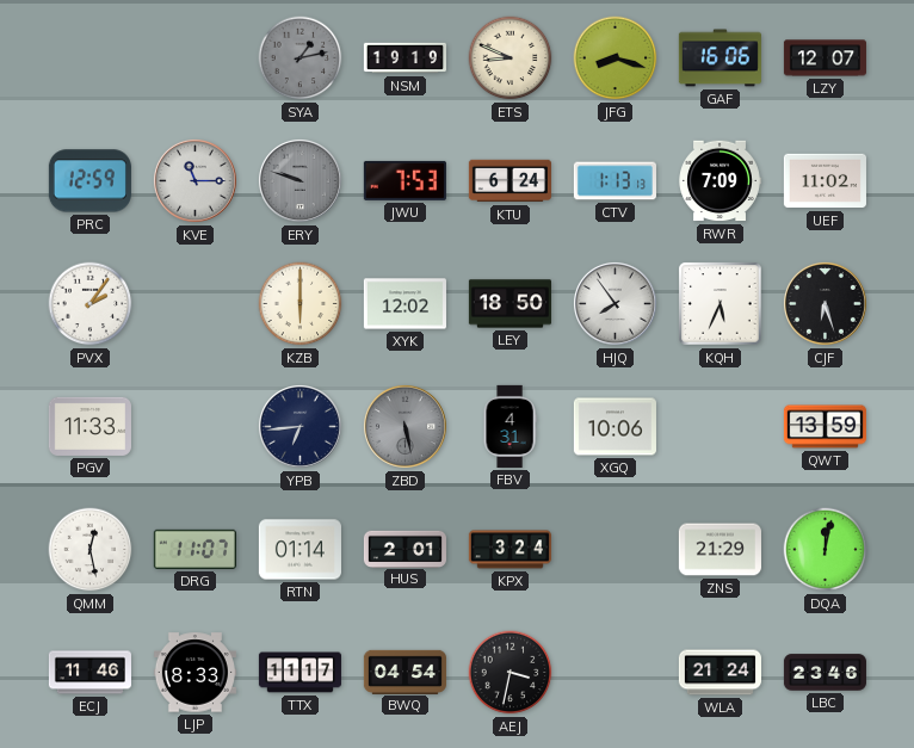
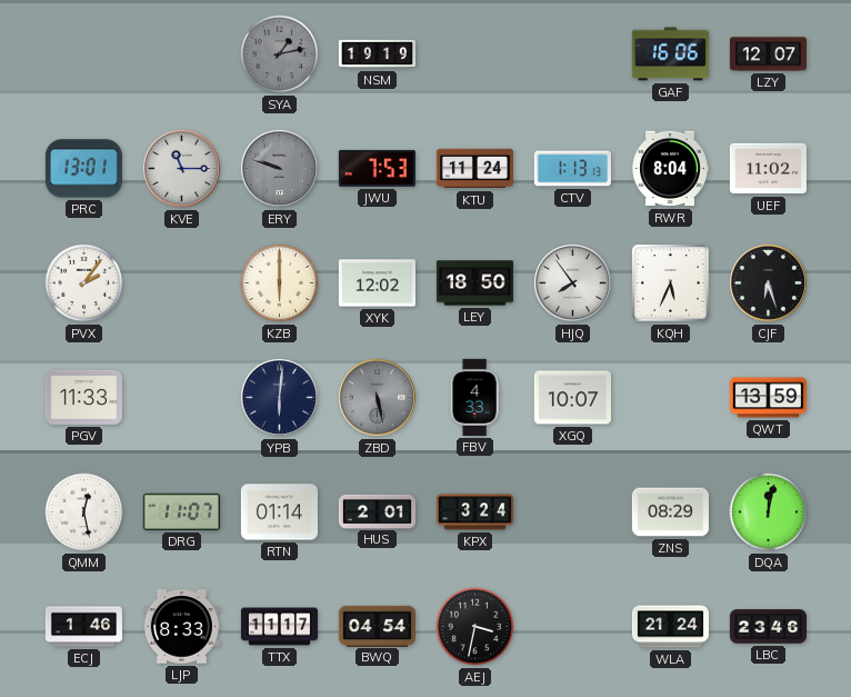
ETS: 8:49 -> none
JFG: 8:18 -> none
PRC: 12:59 -> 13:01
KTU: 6:24 -> 11:24
RWR: 7:09 -> 8:04
YPB: 6:44 -> 6:01
FBV: 4:31 -> 4:33
XGQ: 10:06 -> 10:07
ZNS: 21:29 -> 08:29
ECJ: 11:46 -> 1:46
